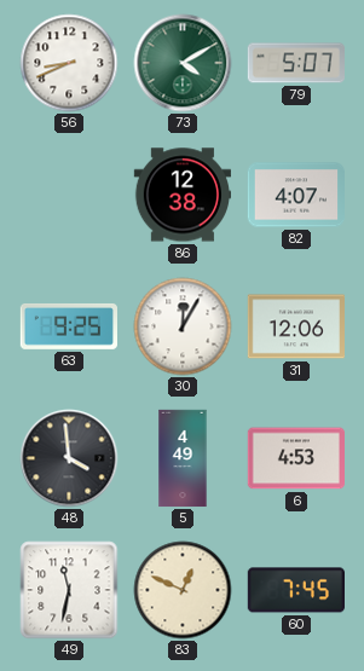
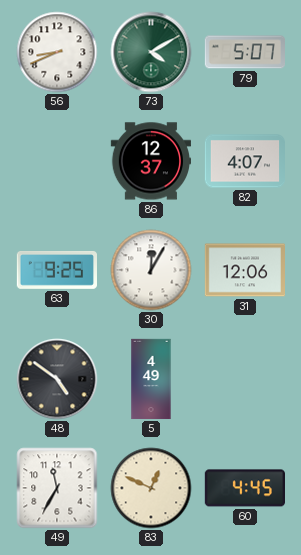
86: 12:38 -> 12:37
48: 3:59 -> 4:51
6: 4:53 -> none
49: 11:32 -> 11:35
60: 7:45 -> 4:45
